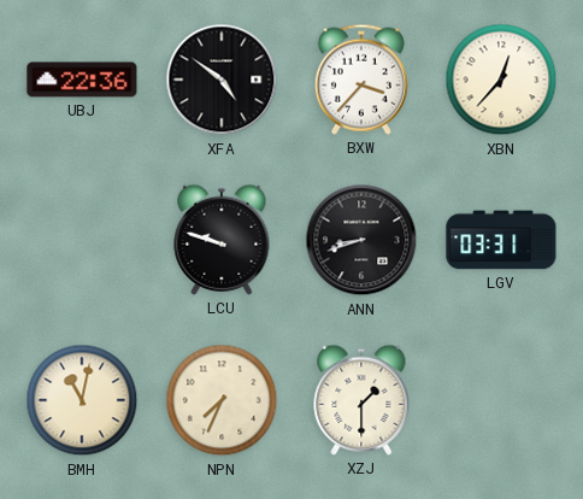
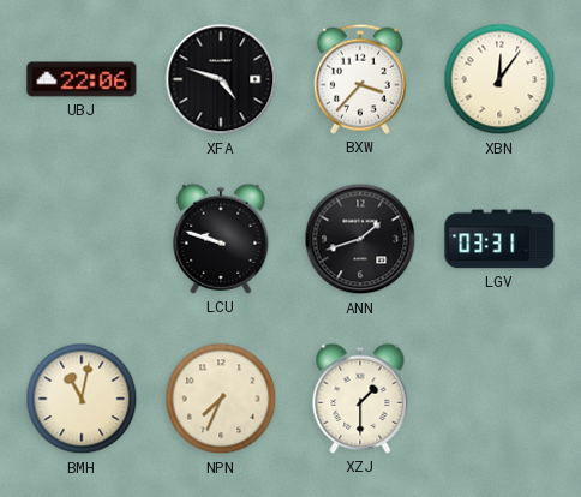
UBJ: 22:36 -> 22:06
XFA: 4:51 -> 4:48
XBN: 12:37 -> 12:06
ANN: 8:42 -> 1:42
